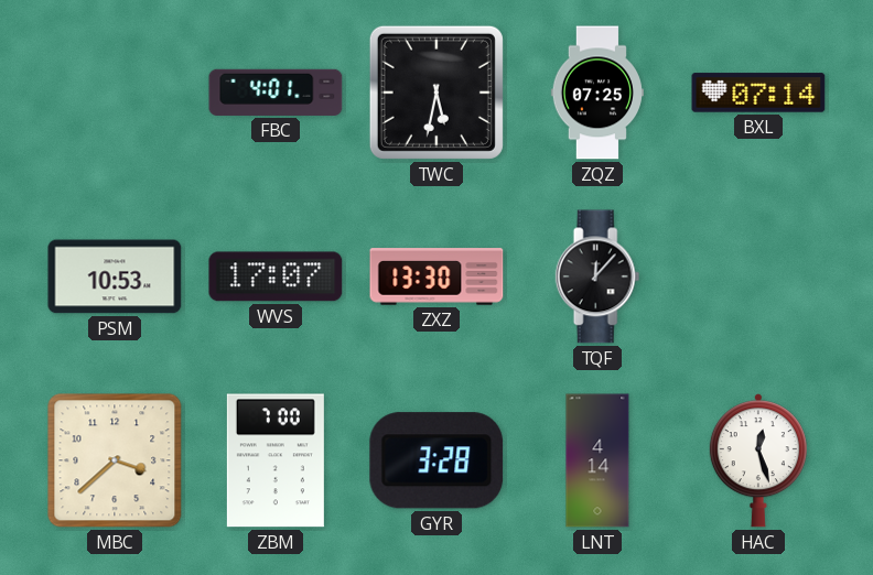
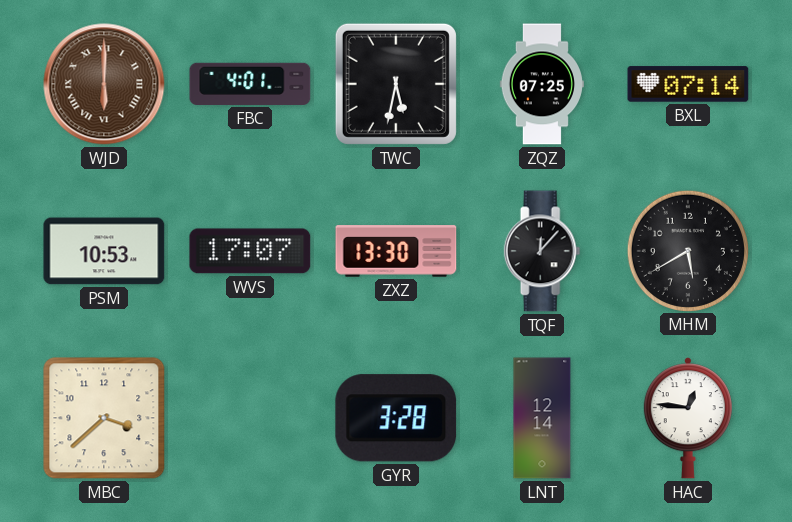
WJD: none -> 6:00
MHM: none -> 5:40
ZBM: 7:00 -> none
LNT: 4:14 -> 12:14
HAC: 12:27 -> 12:46
